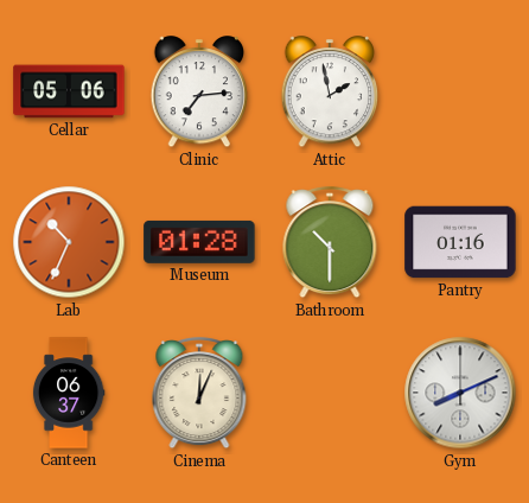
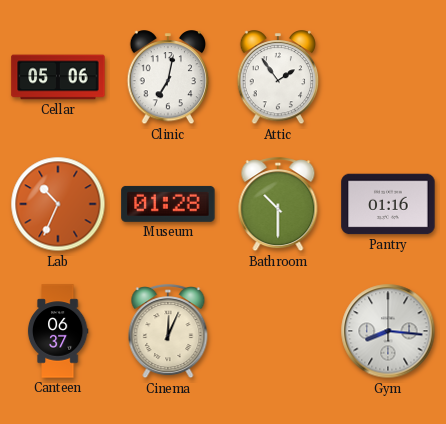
Clinic: 7:14 -> 7:02
Attic: 1:58 -> 1:54
Gym: 8:11 -> 8:16
